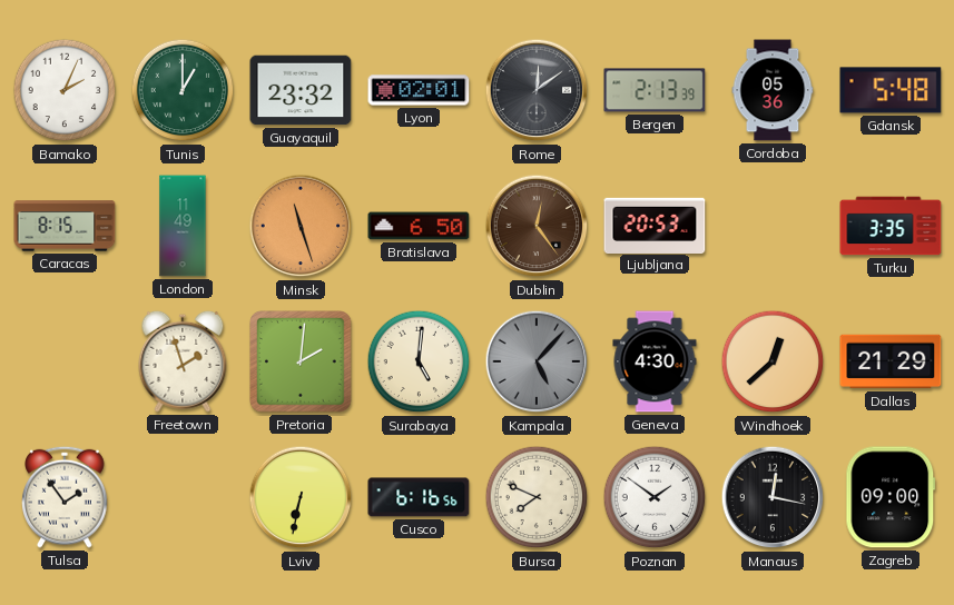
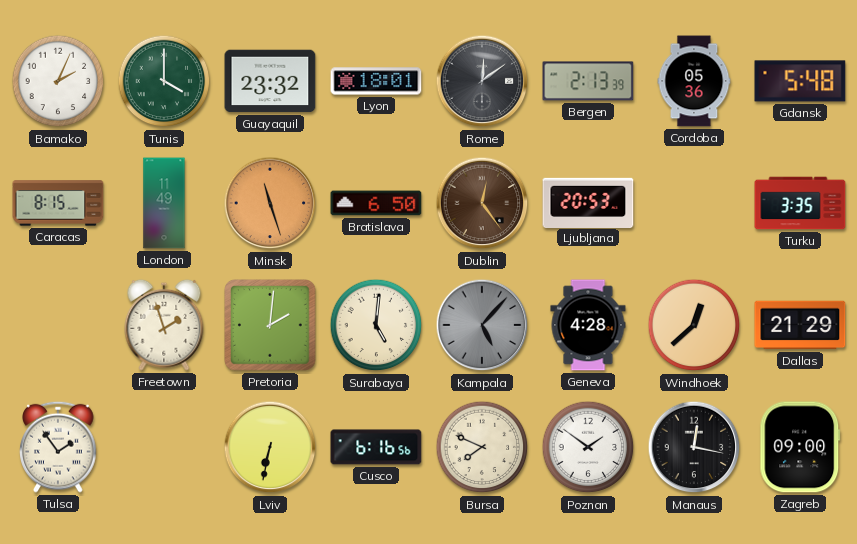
Tunis: 1:00 -> 4:00
Lyon: 02:01 -> 18:01
Geneva: 4:30 -> 4:28
